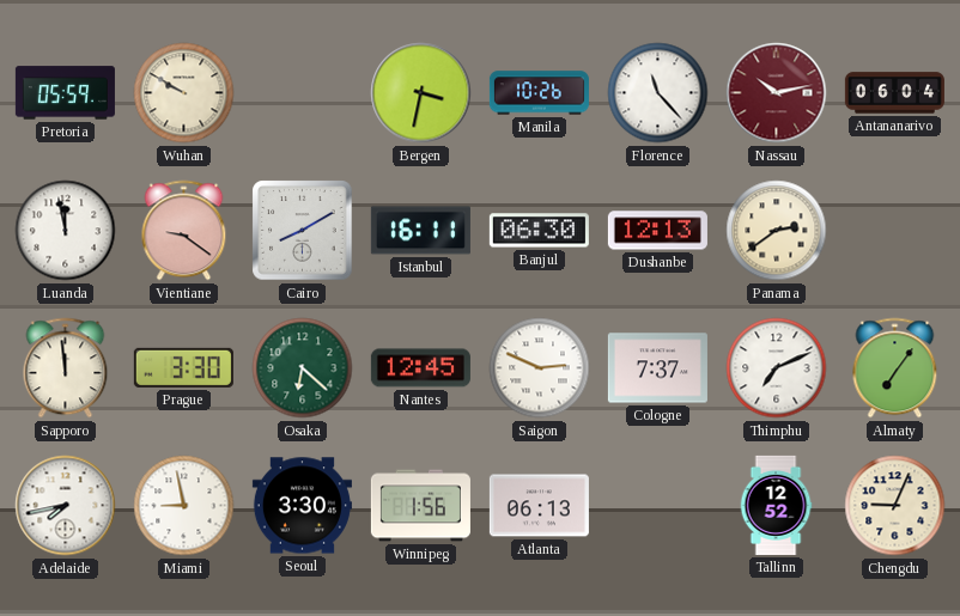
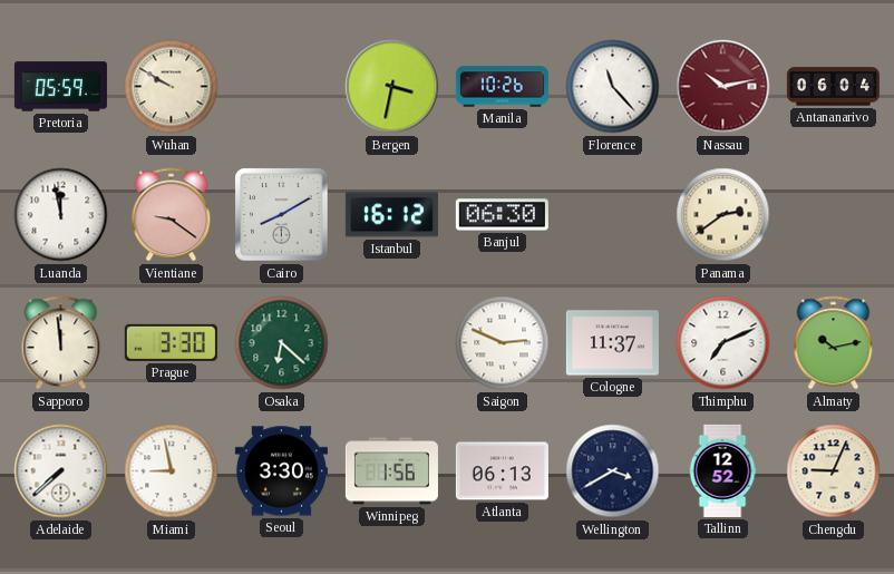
Istanbul: 16:11 -> 16:12
Dushanbe: 12:13 -> none
Nantes: 12:45 -> none
Cologne: 7:37 -> 11:37
Almaty: 7:06 -> 10:13
Adelaide: 7:43 -> 7:38
Wellington: none -> 3:40
